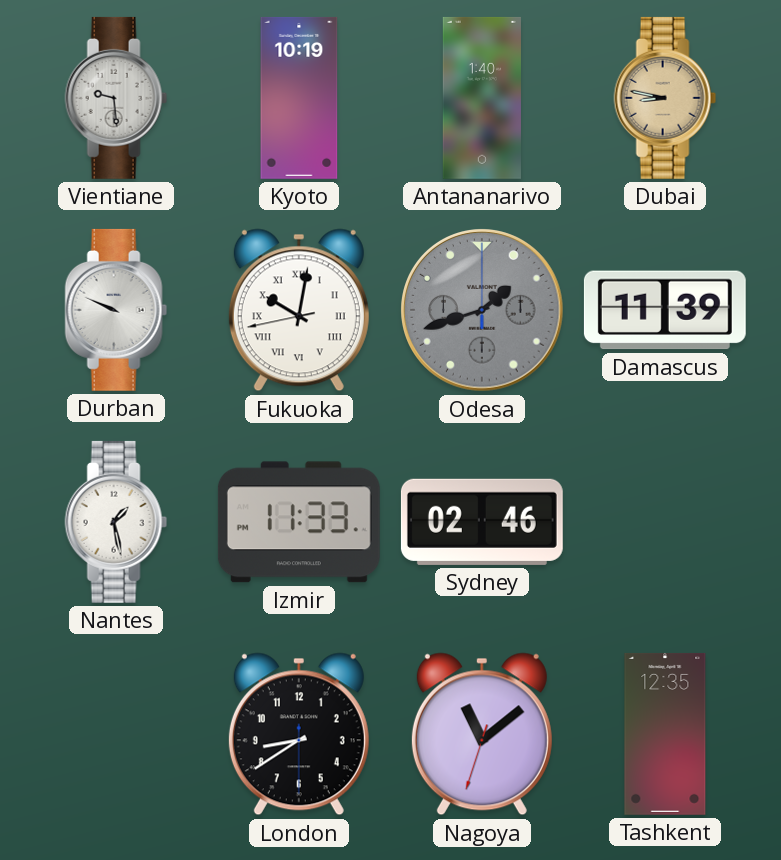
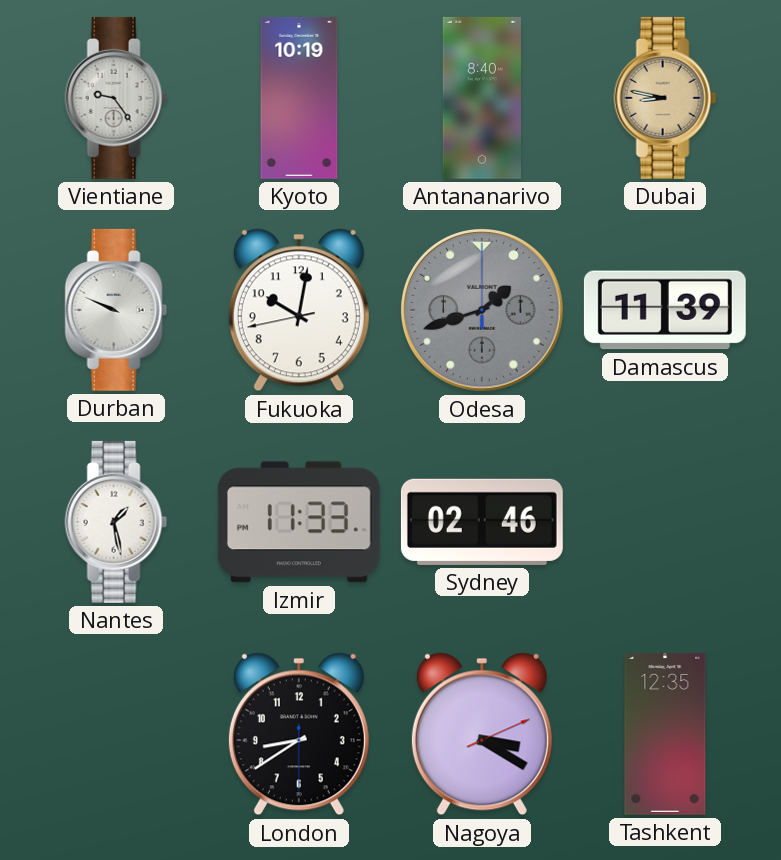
Vientiane: 9:29 -> 9:24
Antananarivo: 1:40 -> 8:40
Fukuoka numerals: Roman -> Arabic
Nagoya: 11:08 -> 3:20
